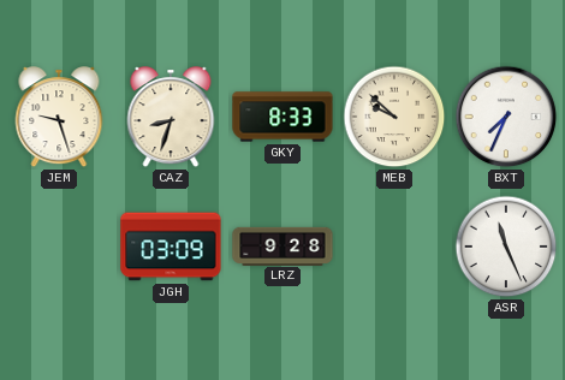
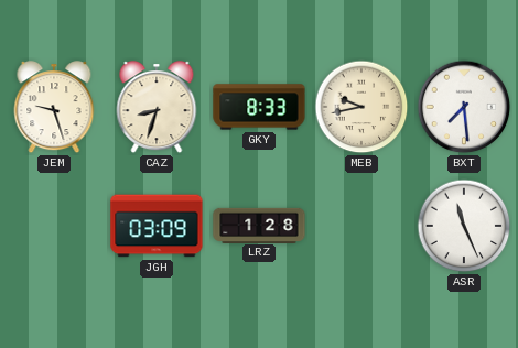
MEB: 9:52 -> 9:43
BXT: 7:34 -> 7:29
LRZ: 9:28 -> 1:28
